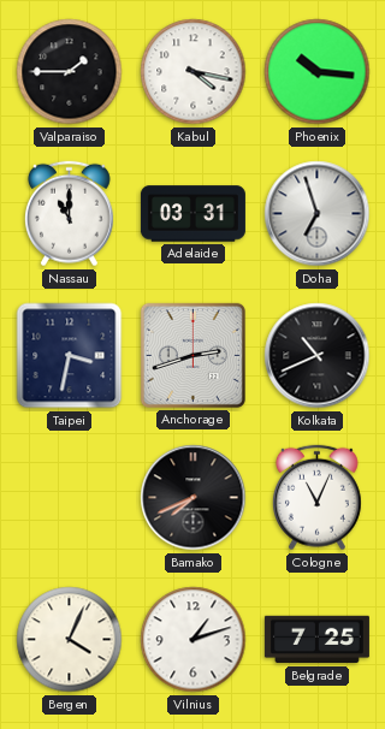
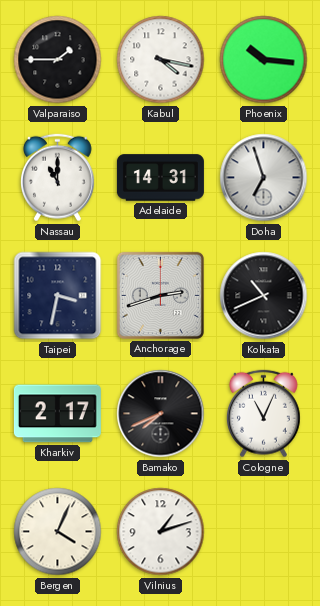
Adelaide: 03:31 -> 14:31
Kharkiv: none -> 2:17
Belgrade: 7:25 -> none
